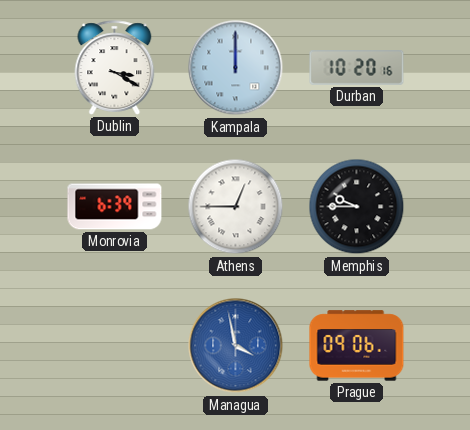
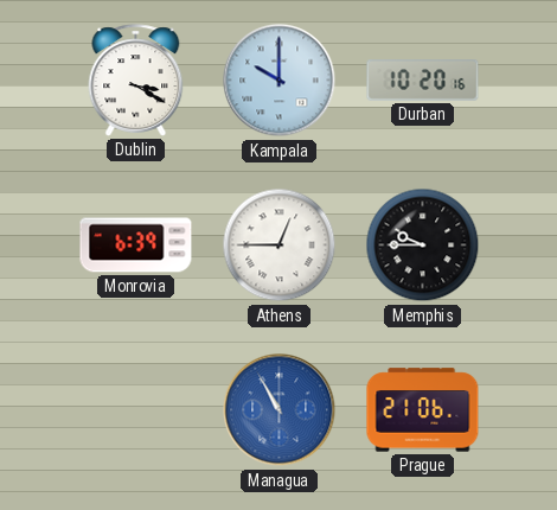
Kampala: 12:00 -> 10:00
Managua: 3:58 -> 10:55
Prague: 09:06 -> 21:06
